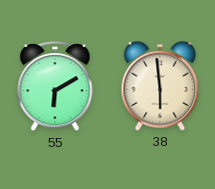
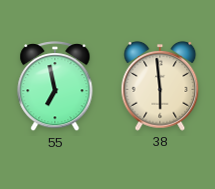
55: 6:10 -> 6:58
